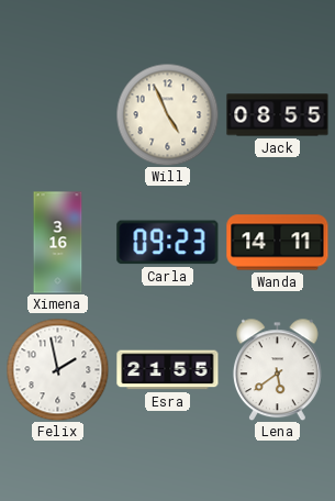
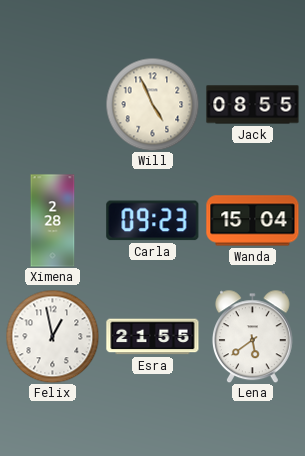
Ximena: 3:16 -> 2:28
Wanda: 14:11 -> 15:04
Felix: 1:58 -> 12:58
